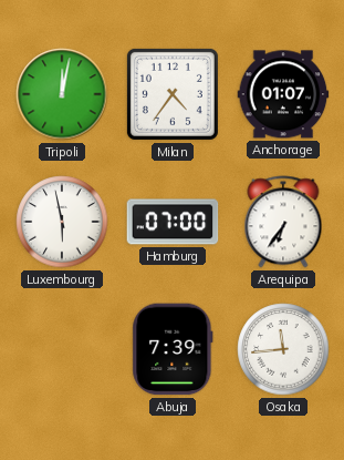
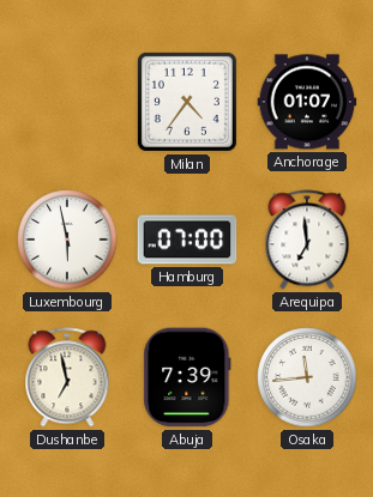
Tripoli: 12:02 -> none
Arequipa: 6:36 -> 6:59
Dushanbe: none -> 6:58
